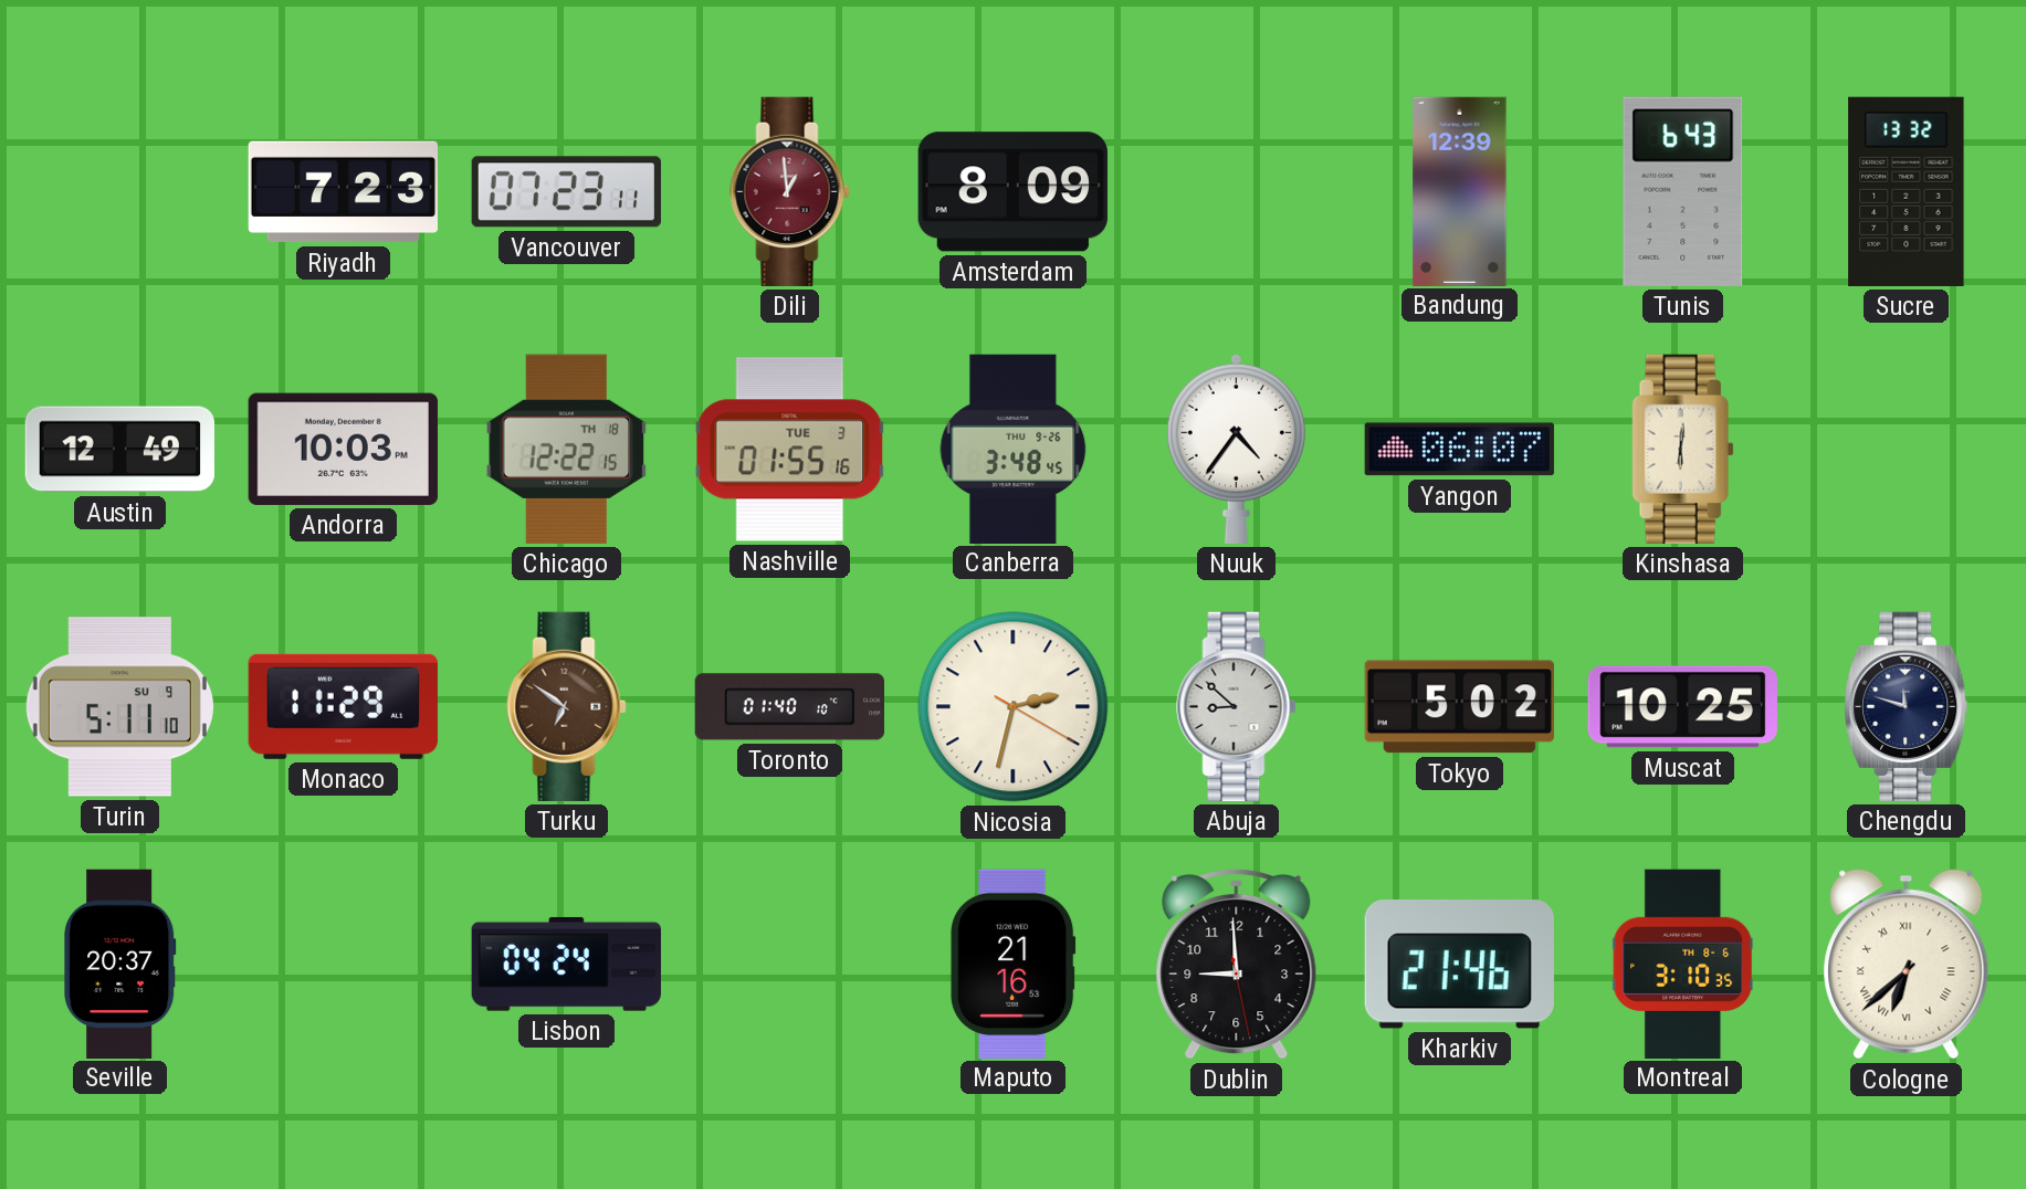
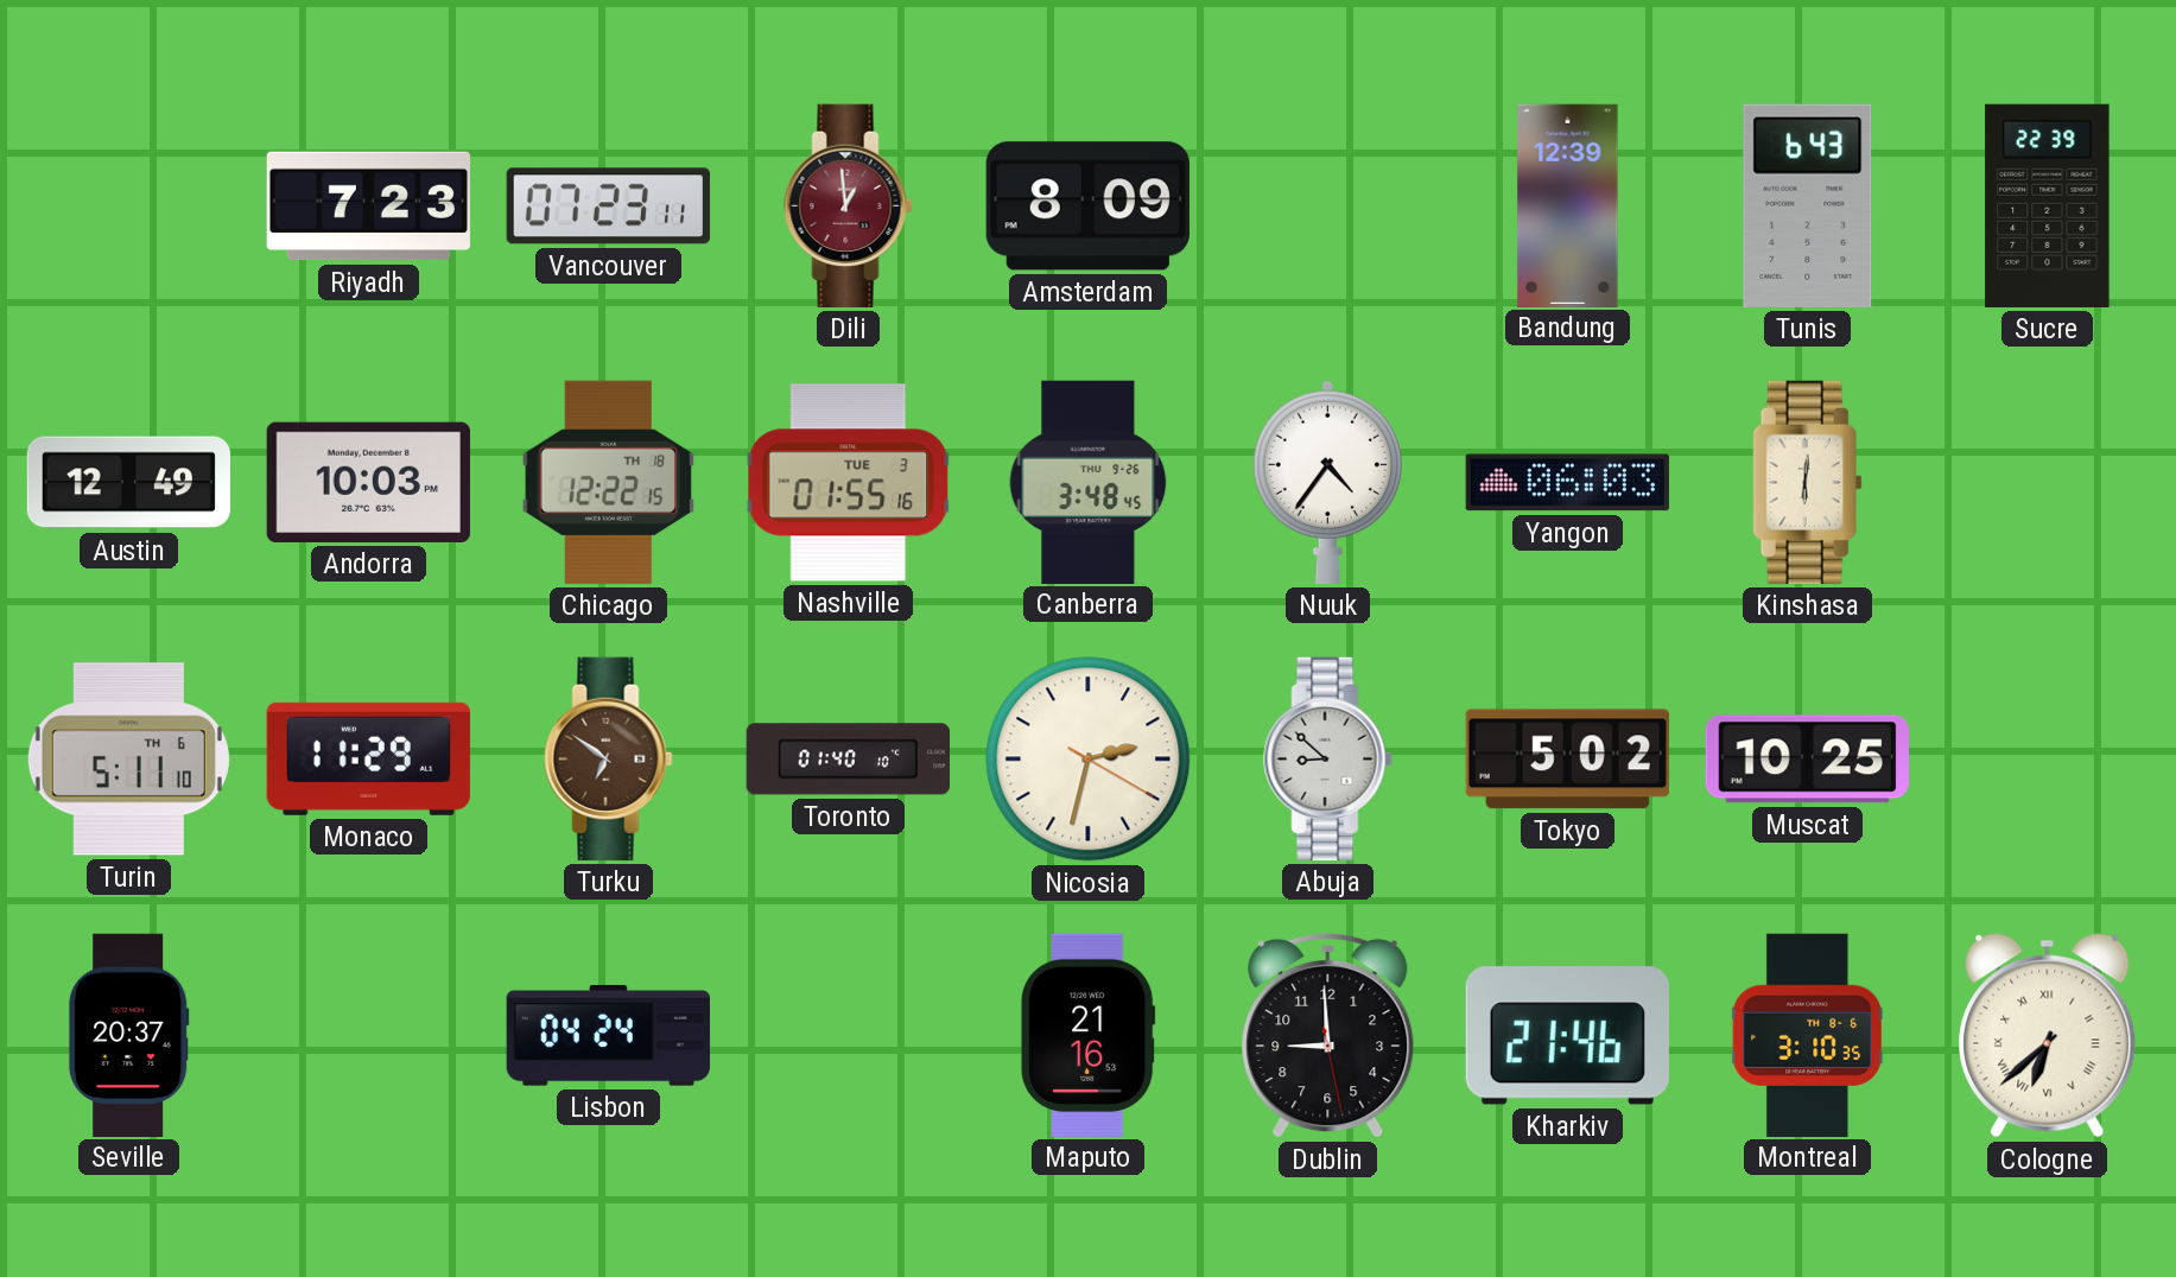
Sucre: 13:32 -> 22:39
Yangon: 06:07 -> 06:03
Turin date: SU 9 -> TH 6
Chengdu: 11:48 -> none
